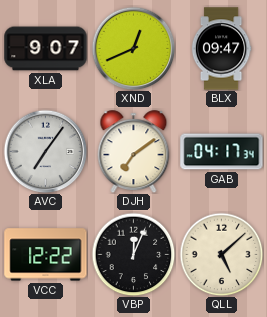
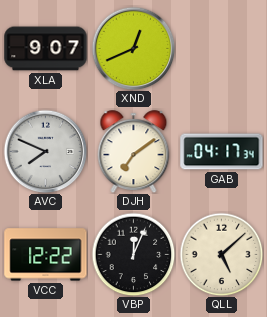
BLX: 09:47 -> none
AVC: 7:06 -> 7:49
